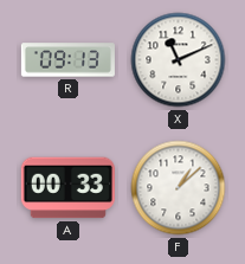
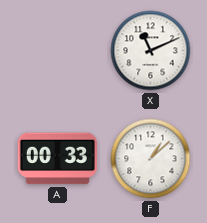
R: 09:13 -> none
